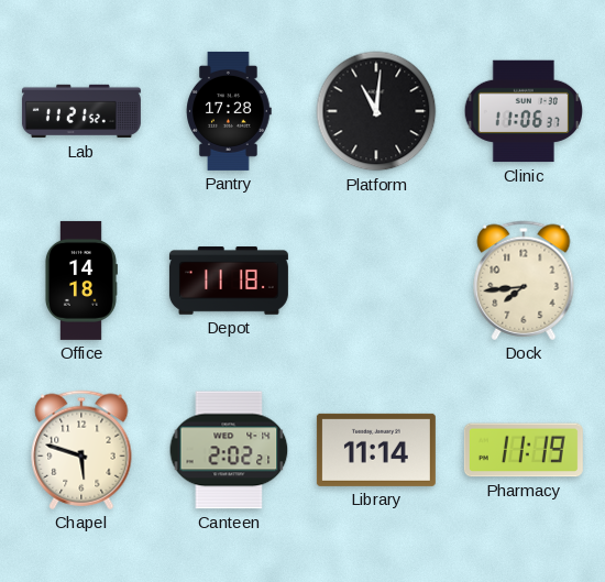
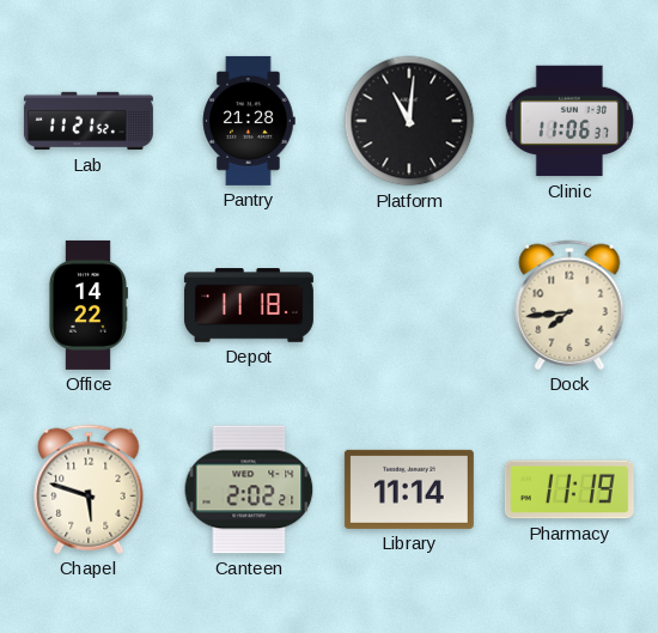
Pantry: 17:28 -> 21:28
Office: 14:18 -> 14:22
